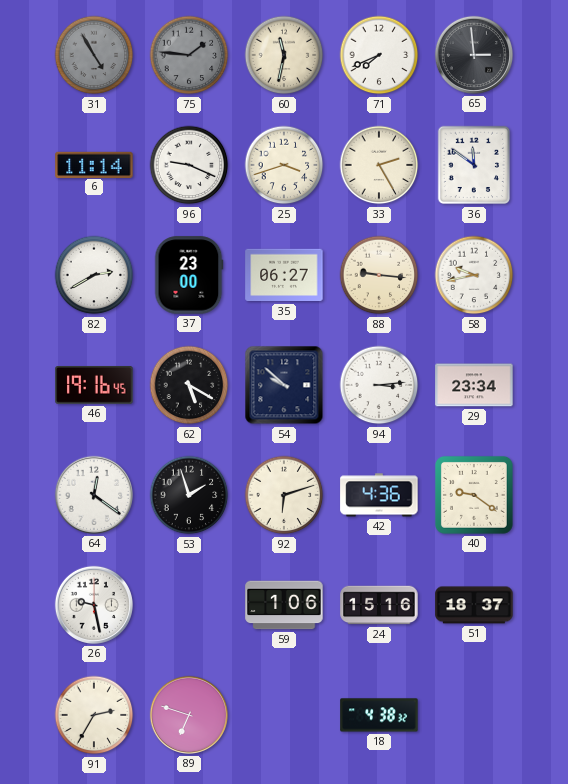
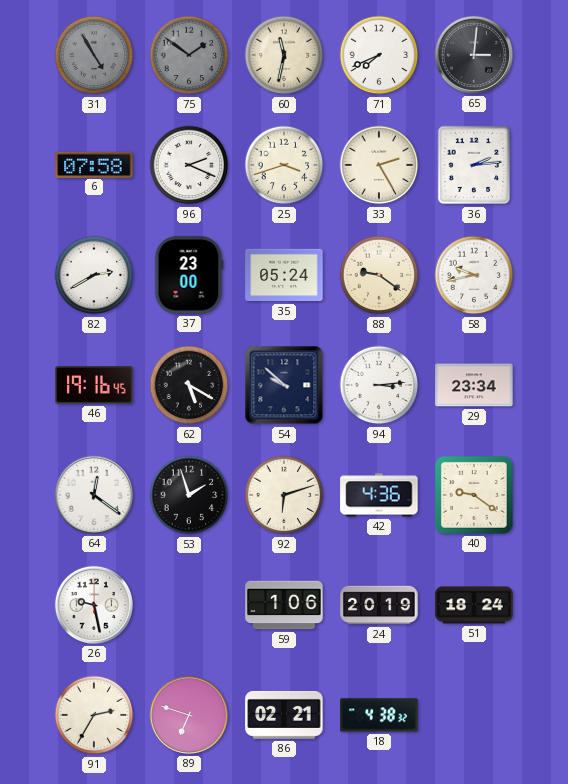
75: 1:46 -> 1:51
65: 2:59 -> 3:01
6: 11:14 -> 07:58
96: 9:19 -> 2:19
36: 11:51 -> 2:14
35: 06:27 -> 05:24
88: 9:16 -> 9:21
24: 15:16 -> 20:19
51: 18:37 -> 18:24
86: none -> 02:21
